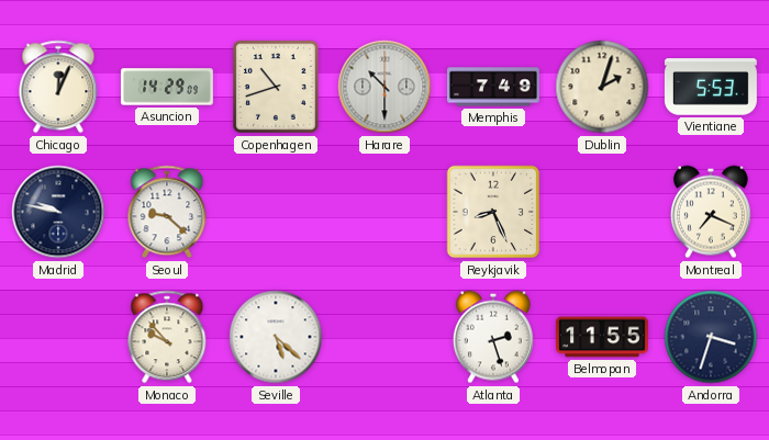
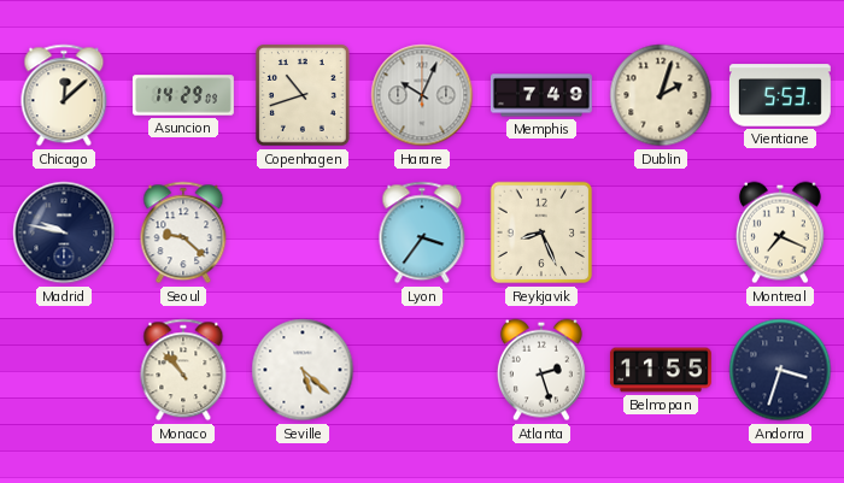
Chicago: 12:04 -> 12:08
Harare: 10:30 -> 10:04
Lyon: none -> 3:36
Monaco: 9:53 -> 10:53
